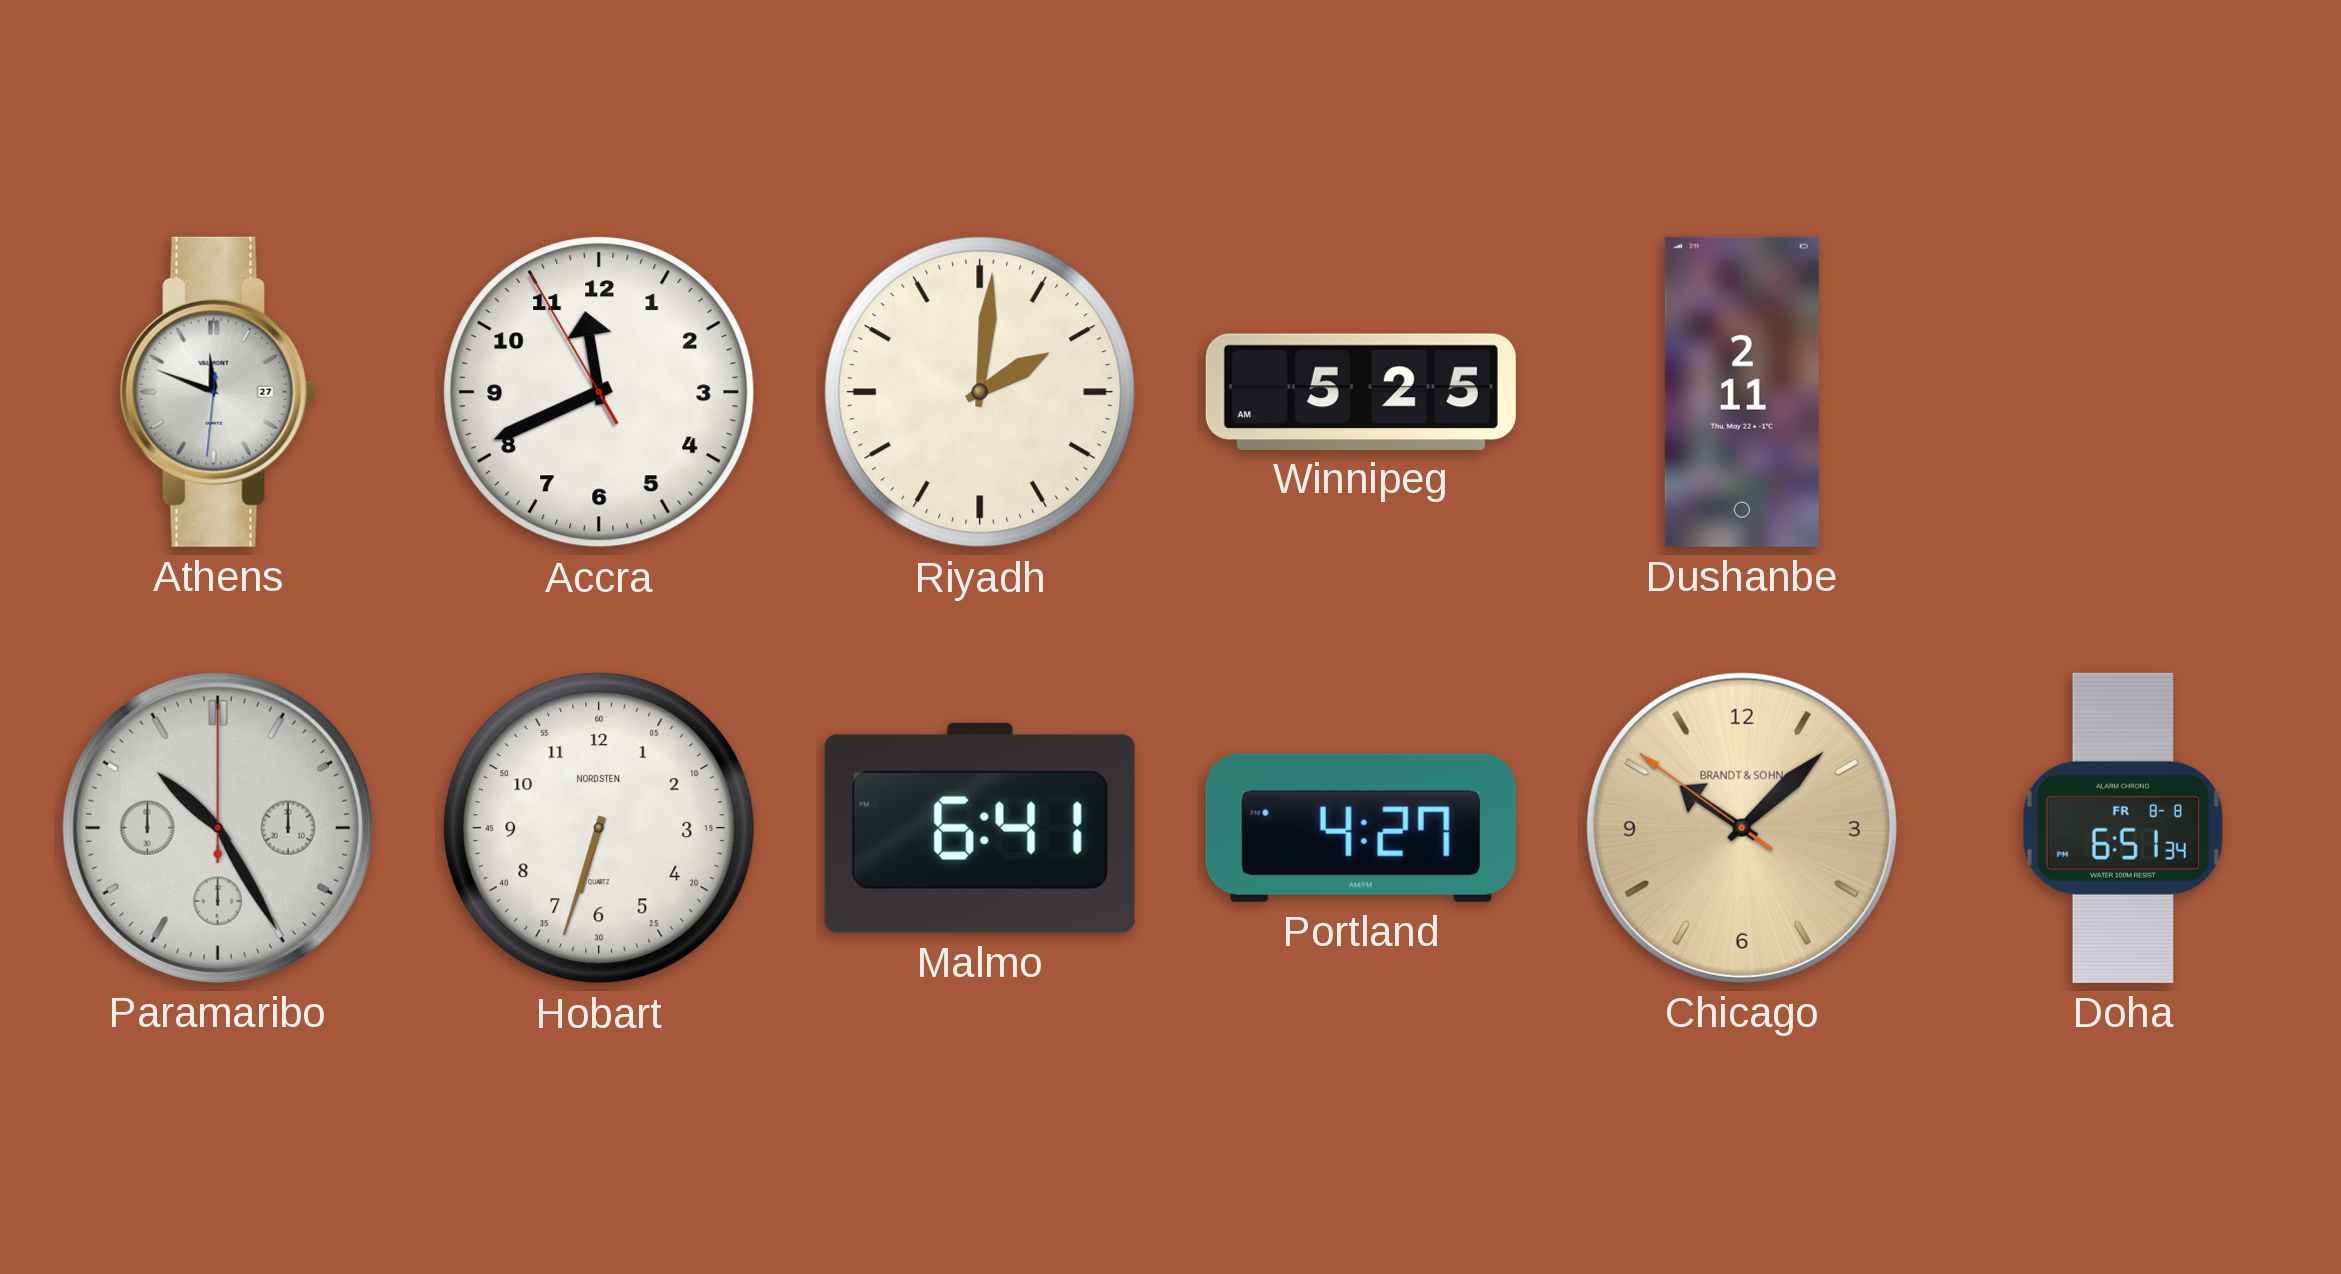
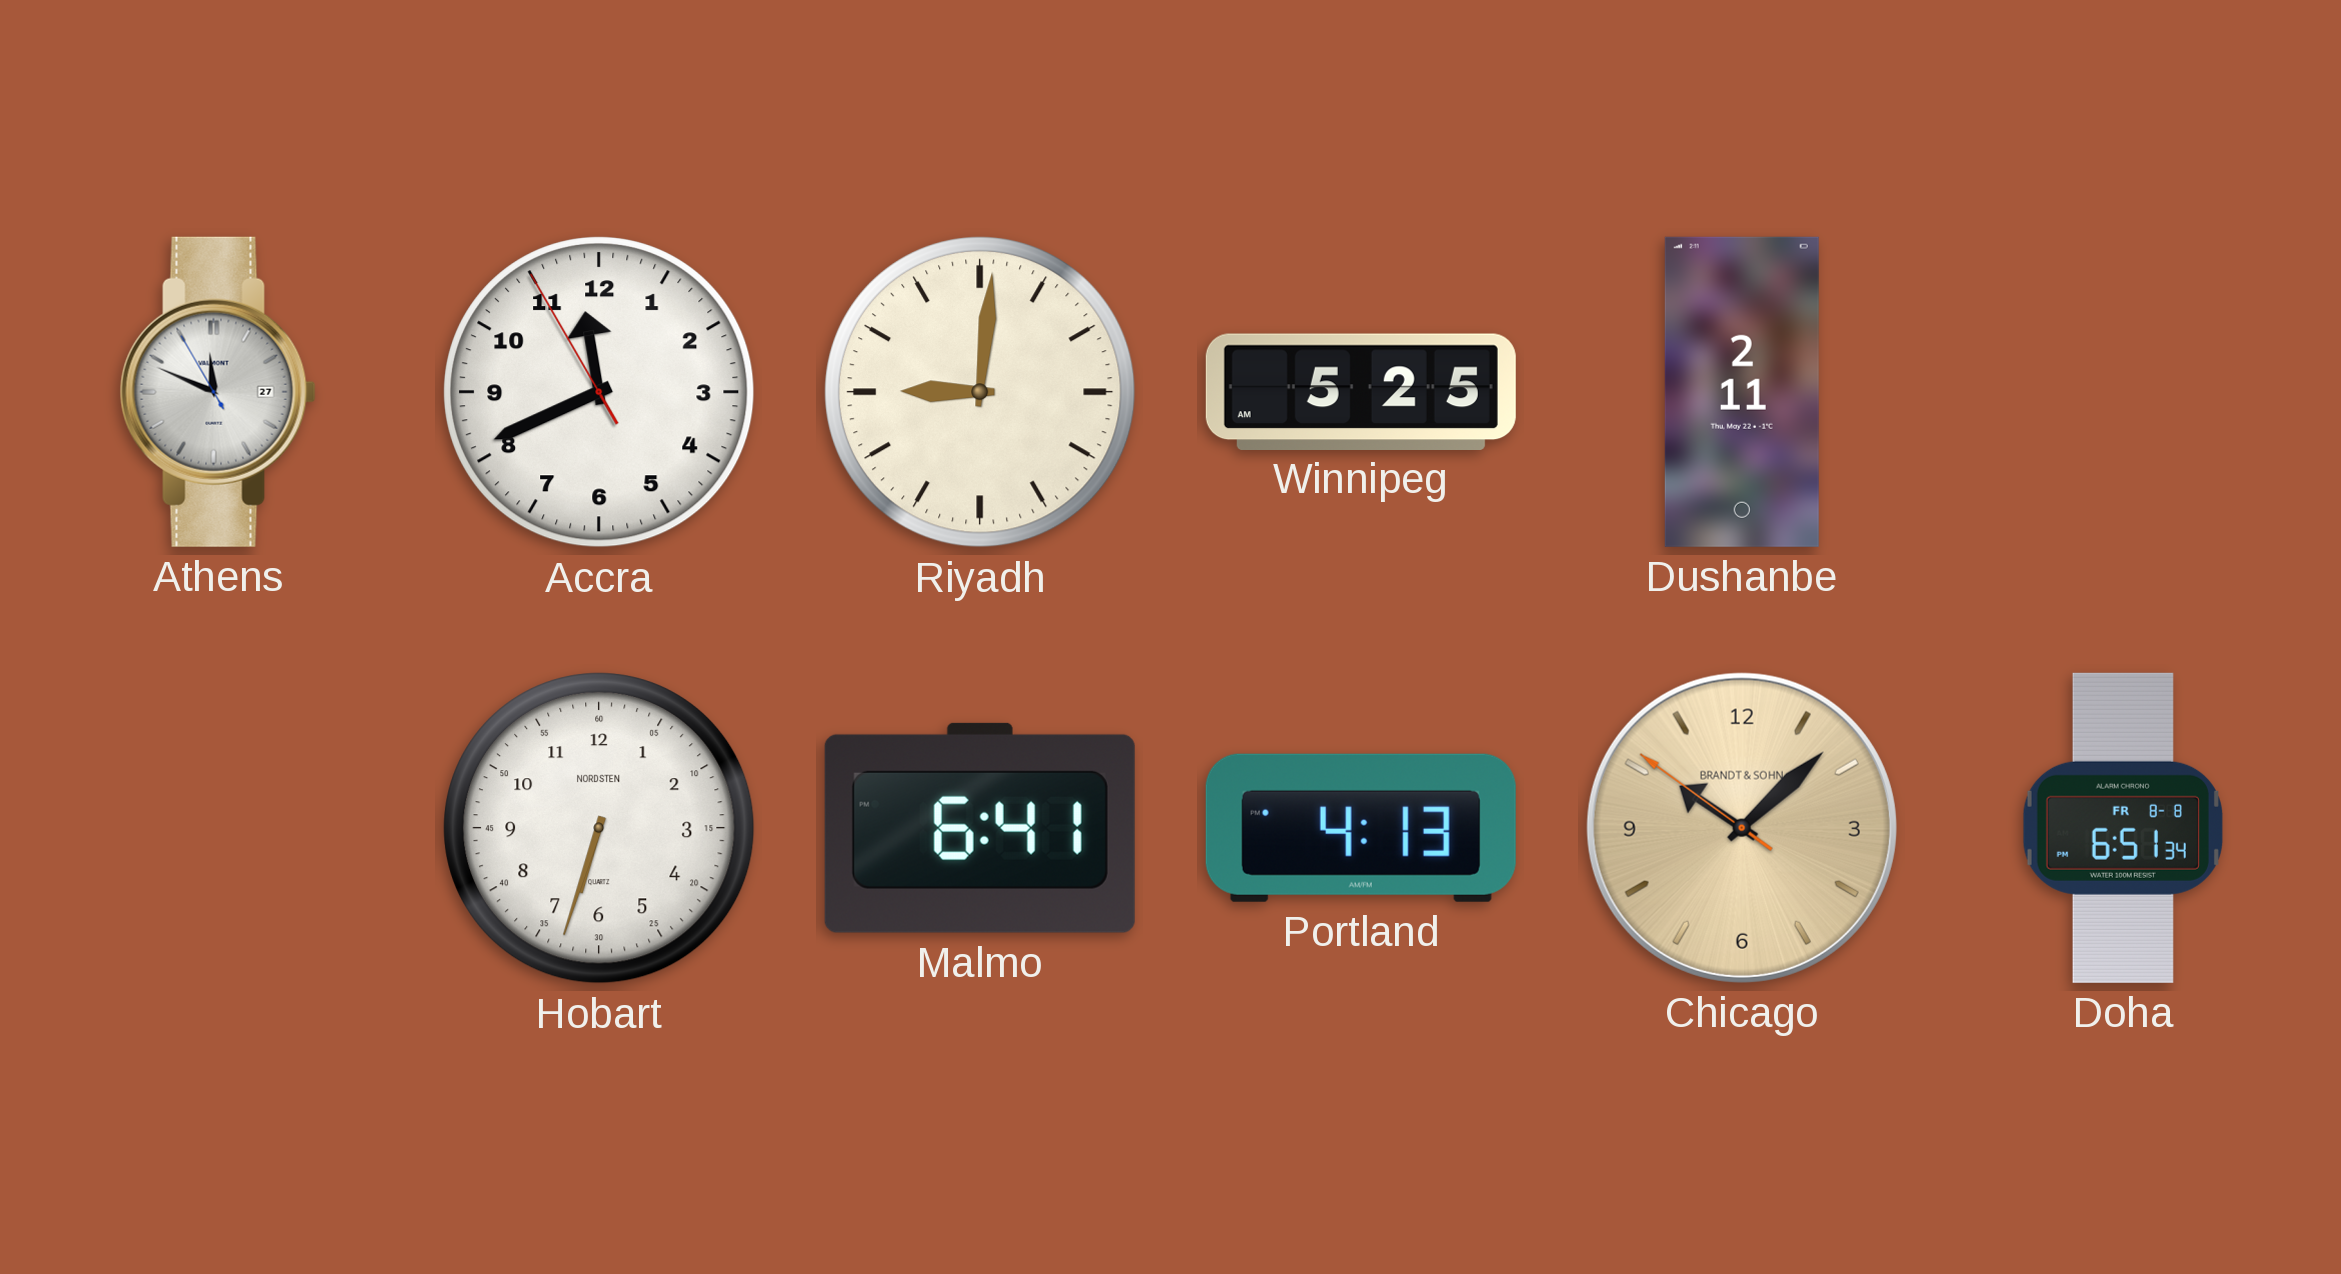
Athens: 11:48:31 -> 11:48:55
Riyadh: 2:01 -> 9:01
Paramaribo: 10:25 -> none
Portland: 4:27 -> 4:13
